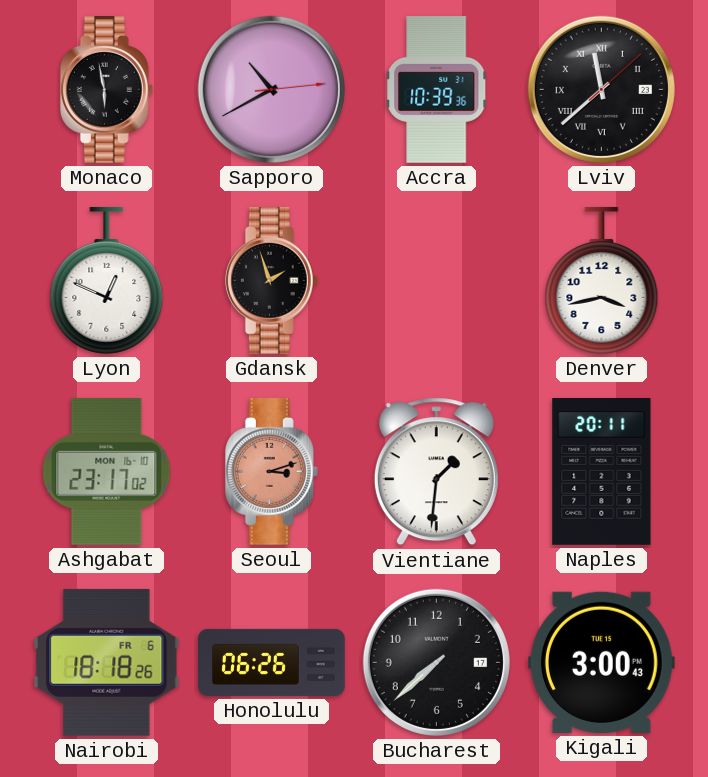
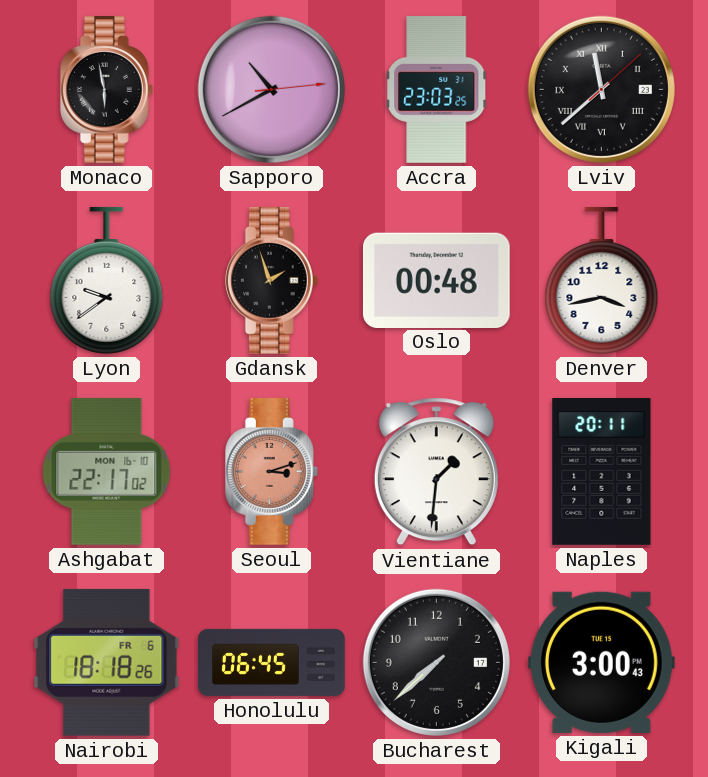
Accra: 10:39 -> 23:03
Lyon: 12:49 -> 9:39
Oslo: none -> 00:48
Ashgabat: 23:17 -> 22:17
Honolulu: 06:26 -> 06:45
